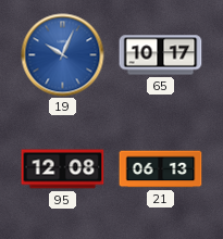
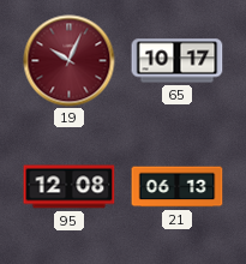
19 dial: blue -> burgundy
